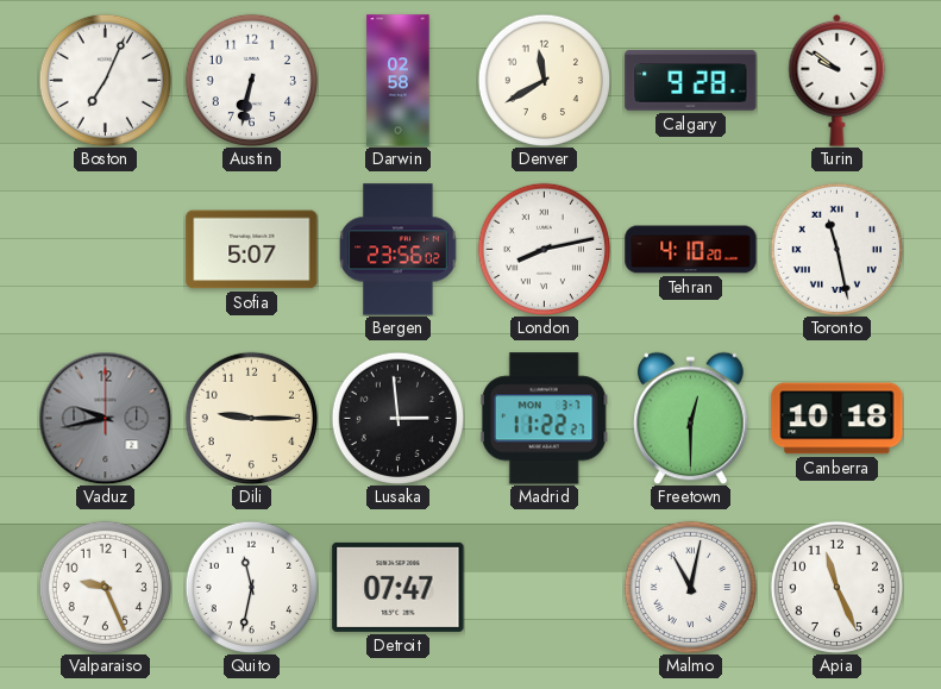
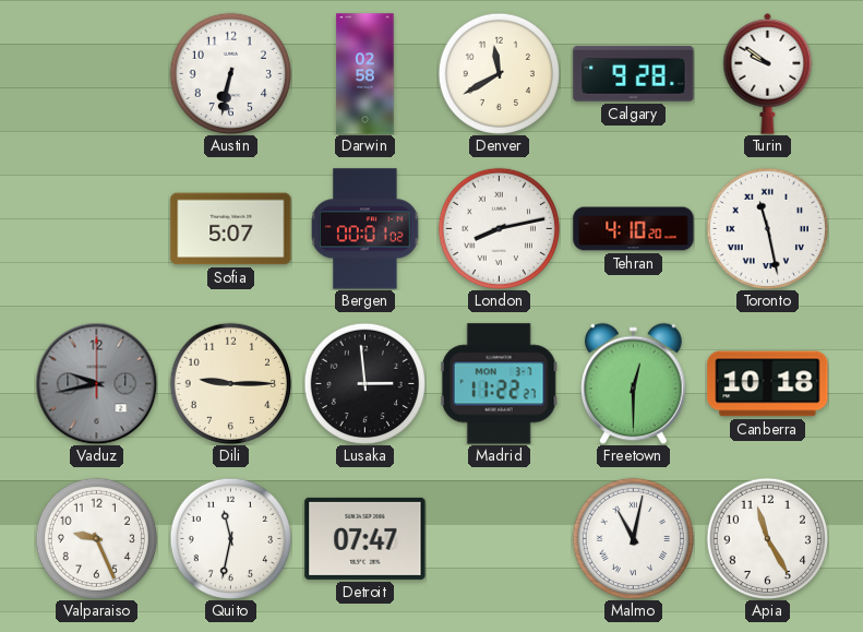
Boston: 7:04 -> none
Bergen: 23:56 -> 00:01
Apia: 11:26 -> 11:25
